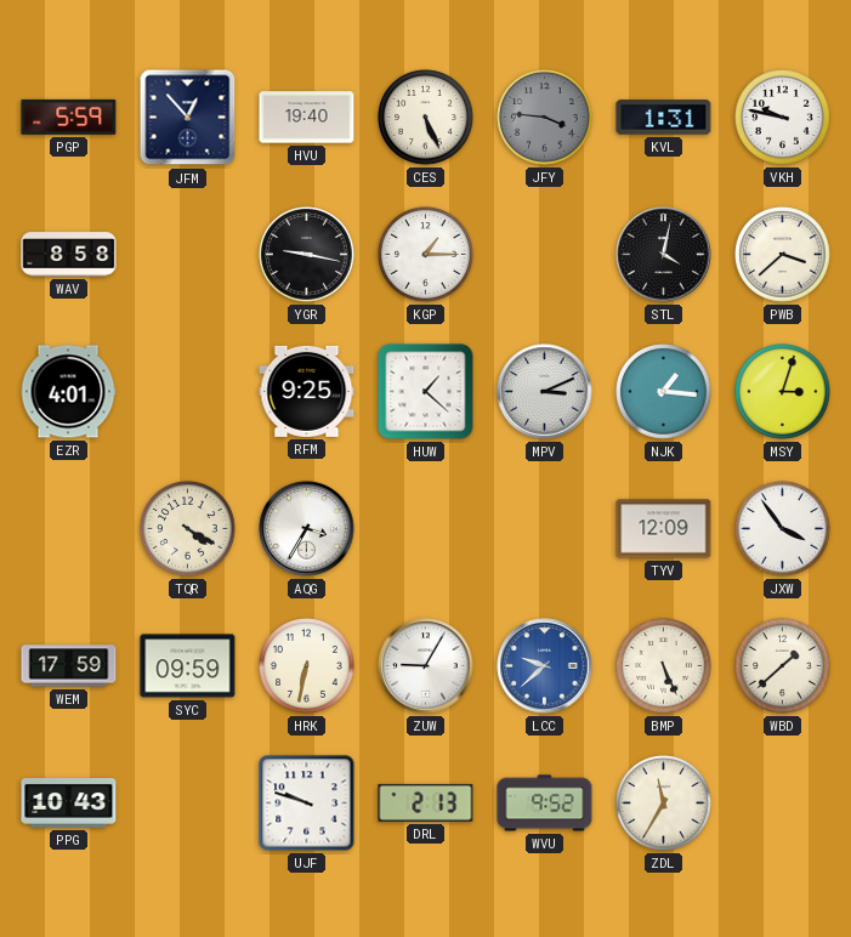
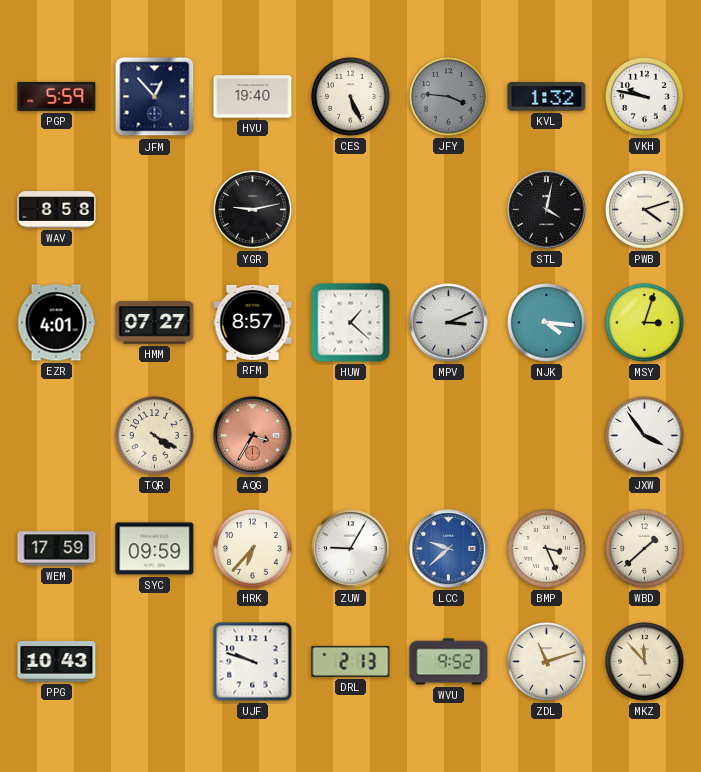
KVL: 1:31 -> 1:32
YGR: 9:17 -> 9:13
KGP: 1:15 -> none
PWB: 3:38 -> 4:12
HMM: none -> 07:27
RFM: 9:25 -> 8:57
NJK: 1:16 -> 4:16
AQG dial: white -> salmon
TYV: 12:09 -> none
HRK: 6:32 -> 6:37
BMP: 5:26 -> 3:26
ZDL: 11:35 -> 11:12
MKZ: none -> 11:53
